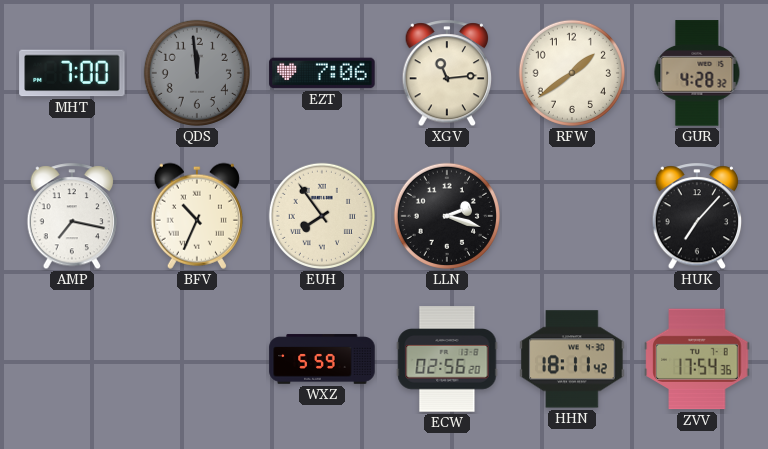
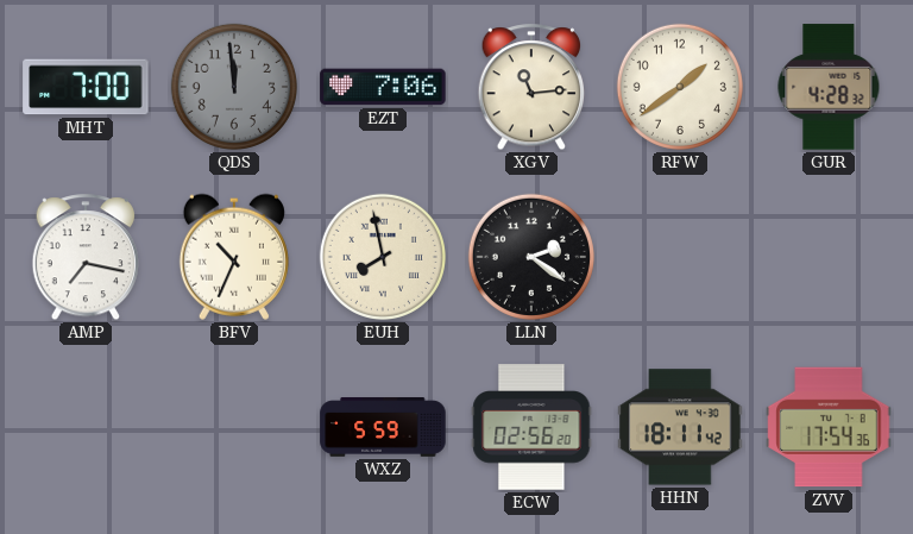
EUH: 7:54 -> 7:58
LLN: 2:18 -> 2:21
HUK: 7:07 -> none
